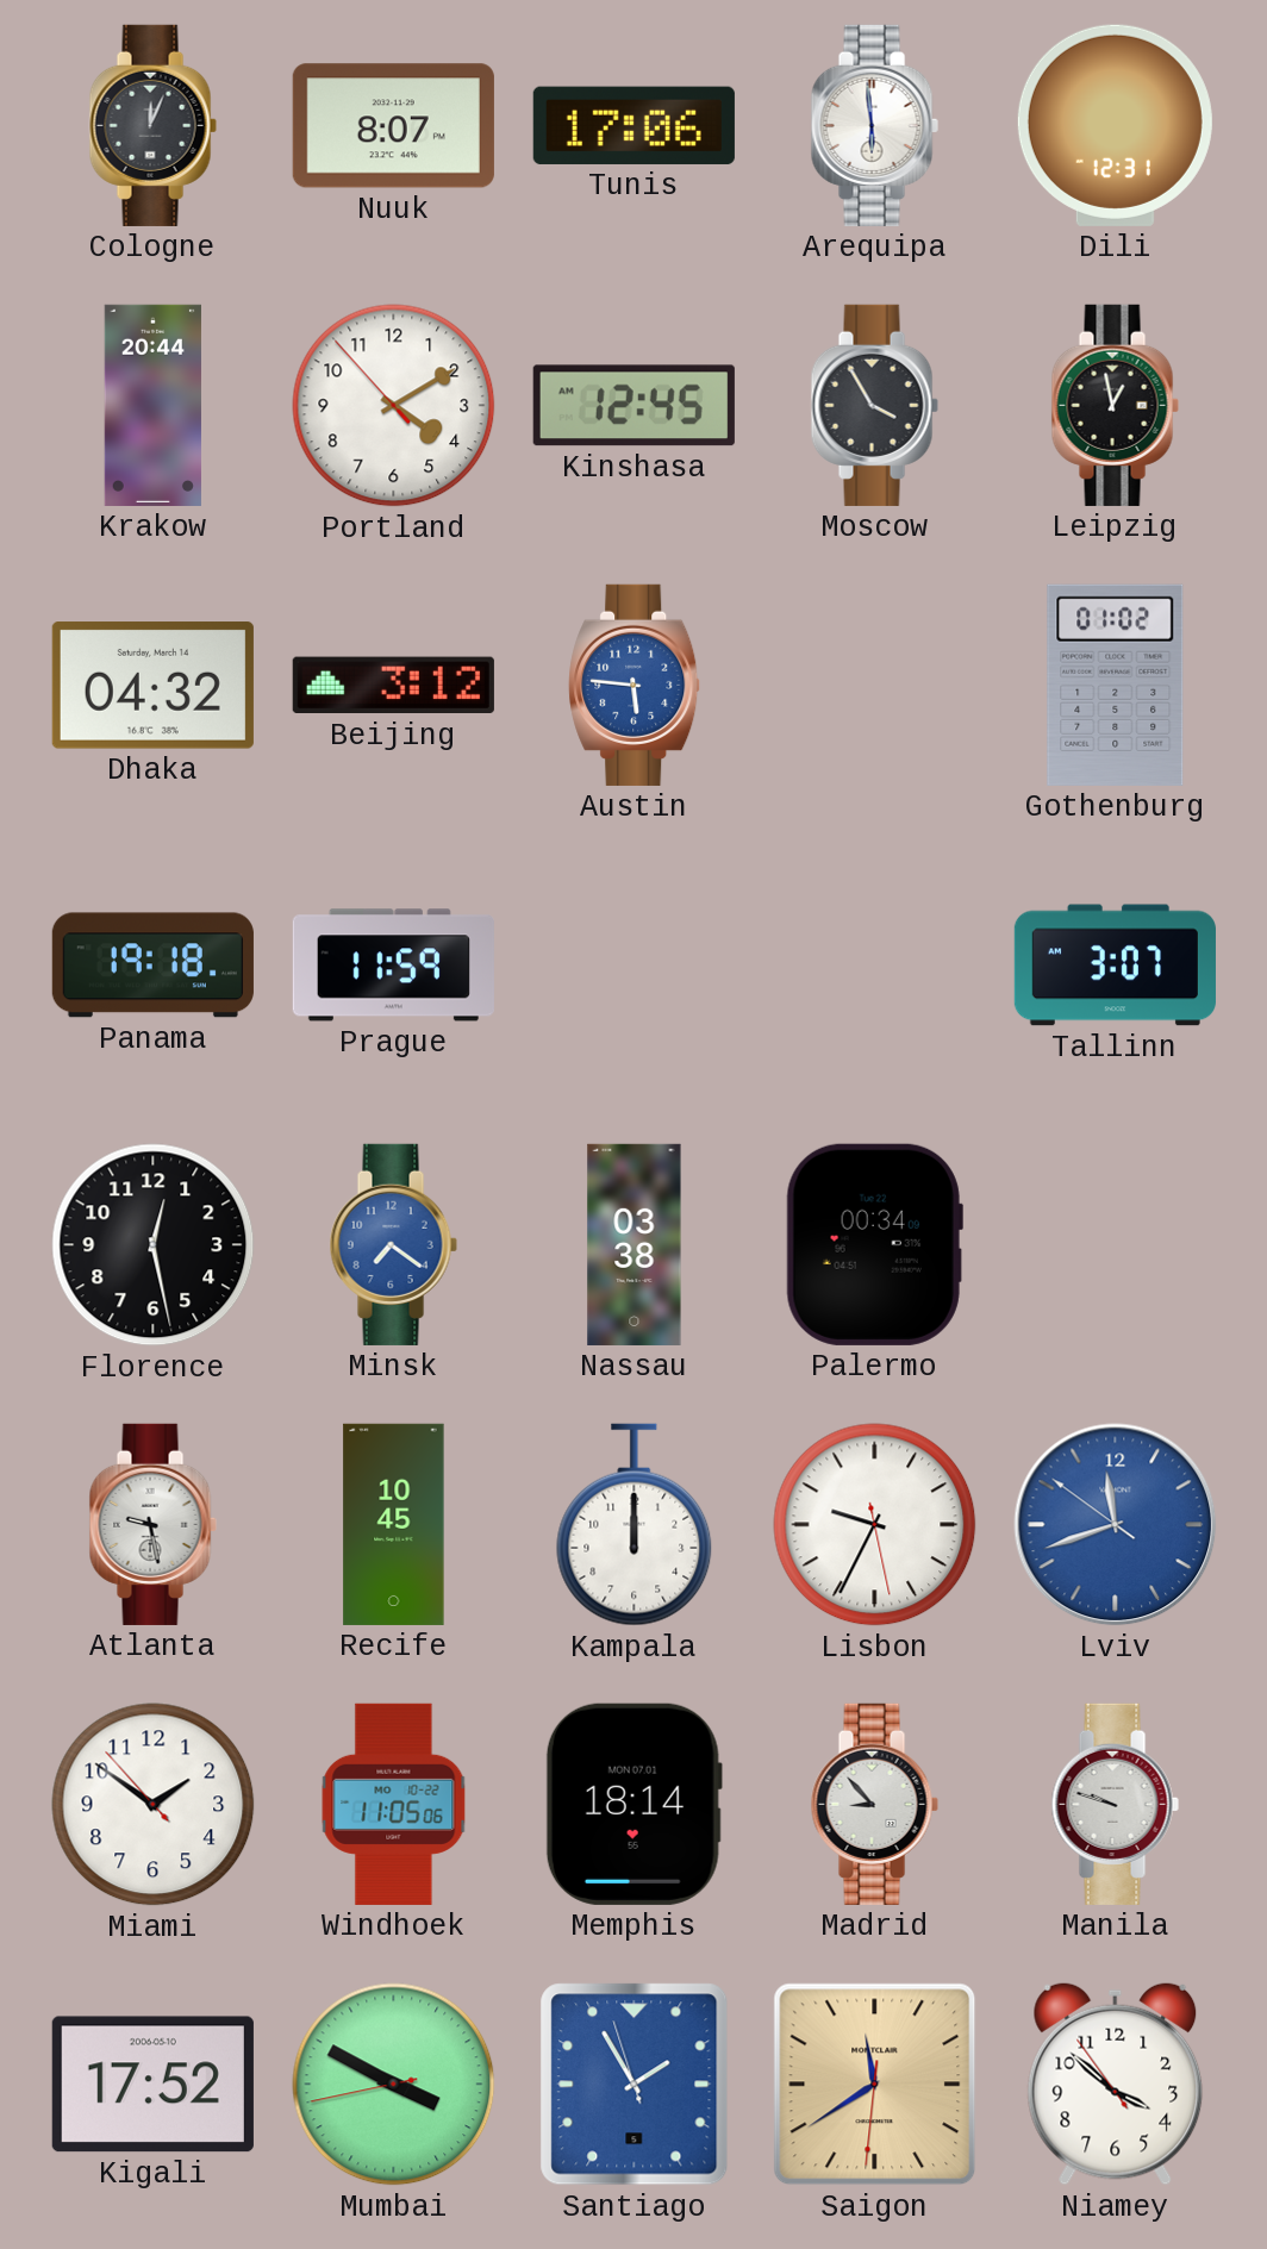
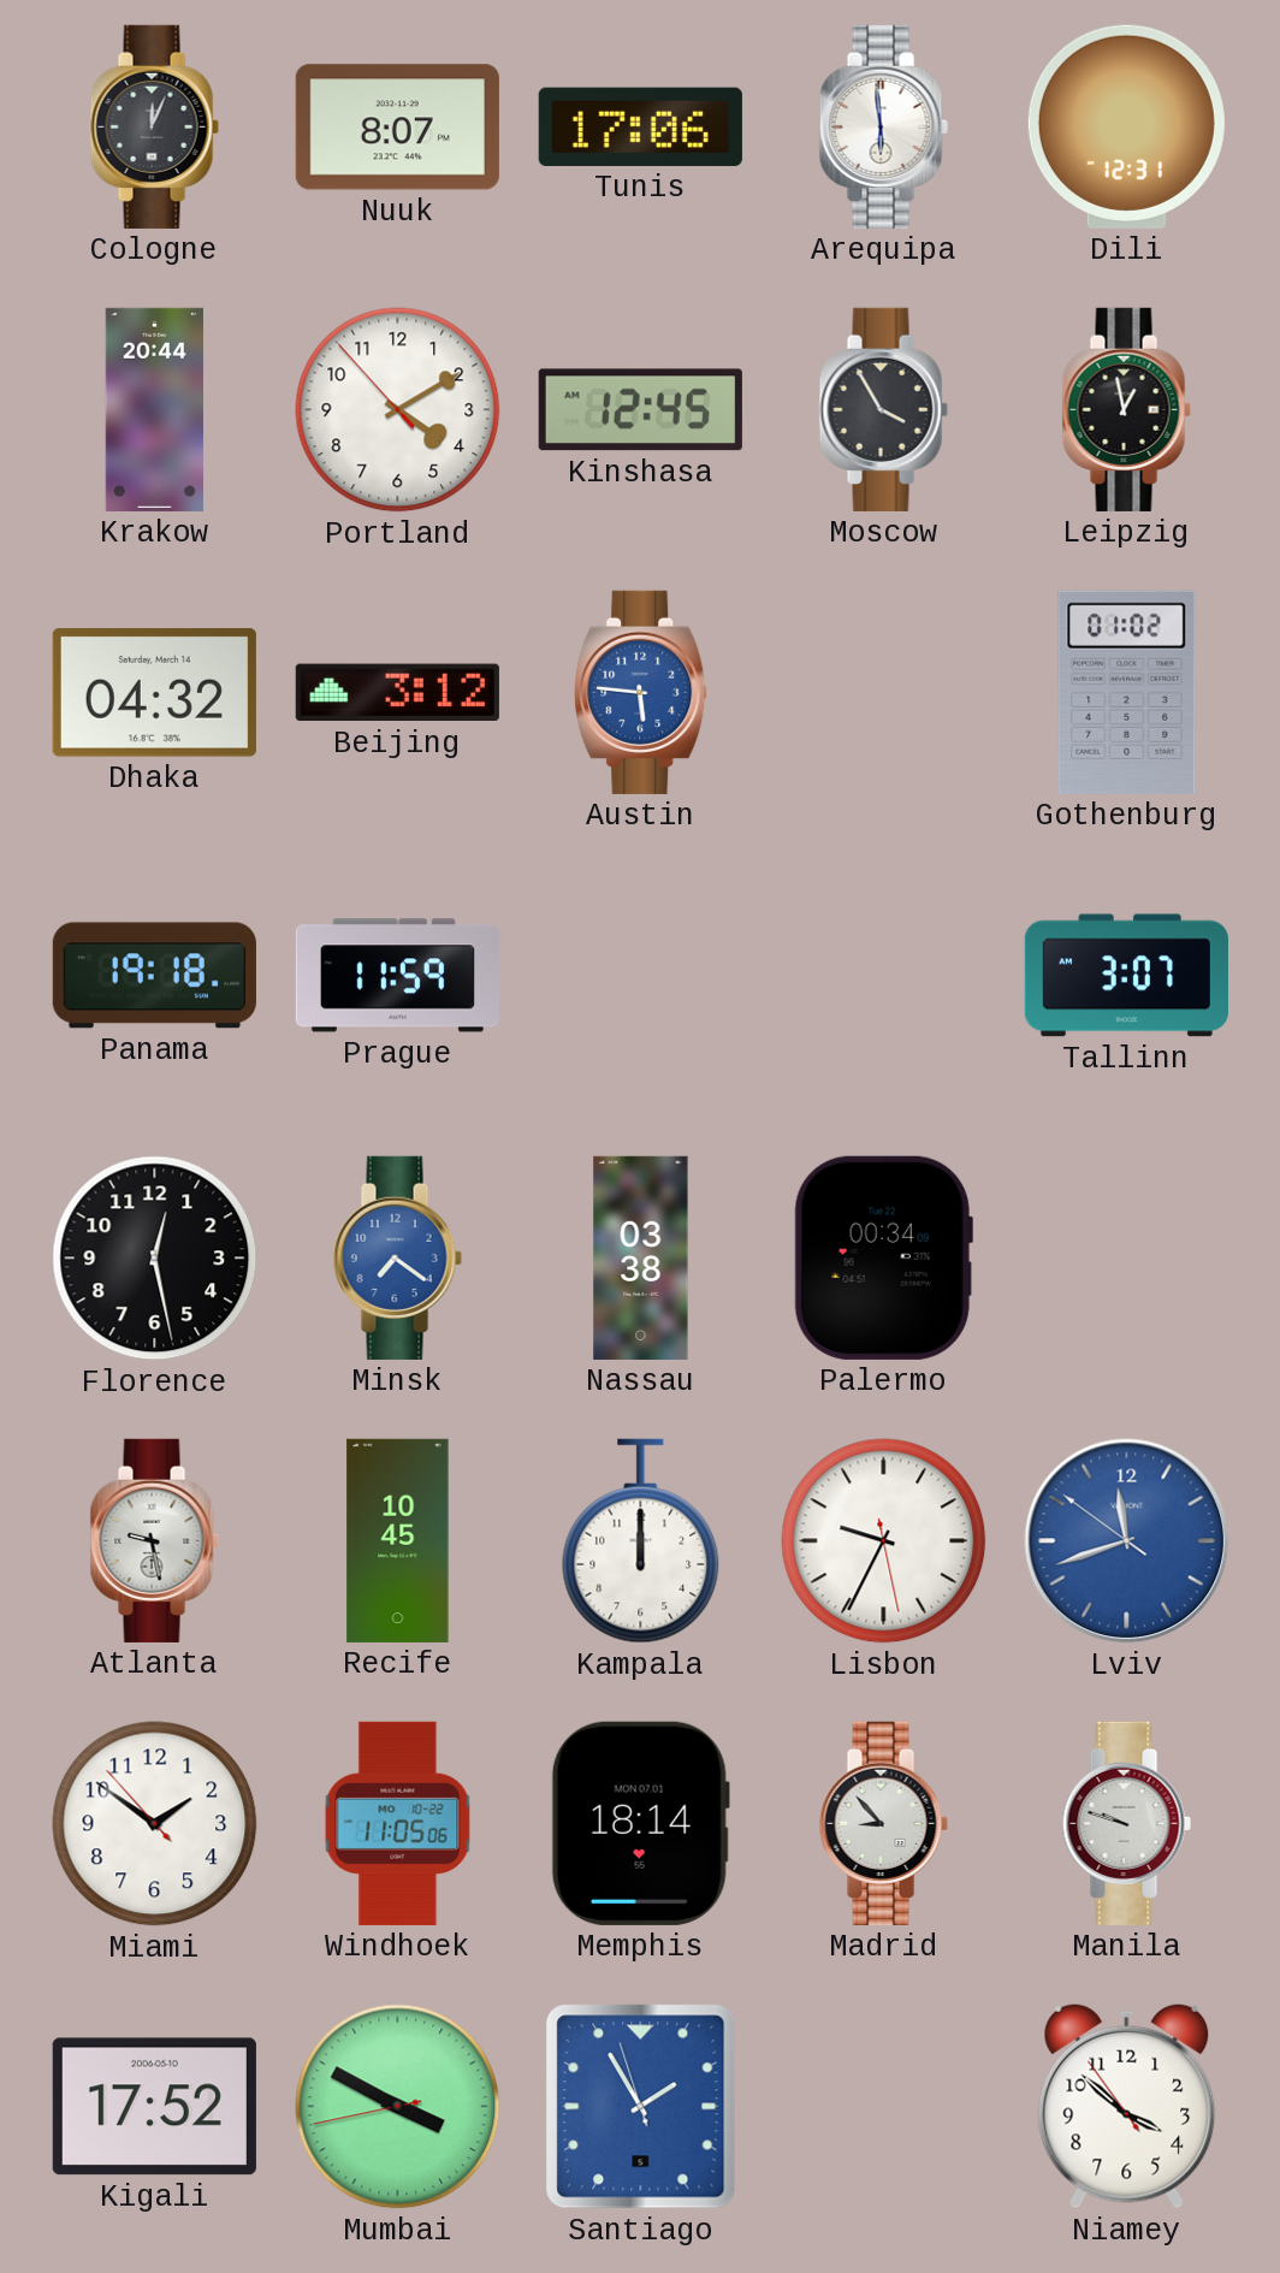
Saigon: 11:39 -> none
